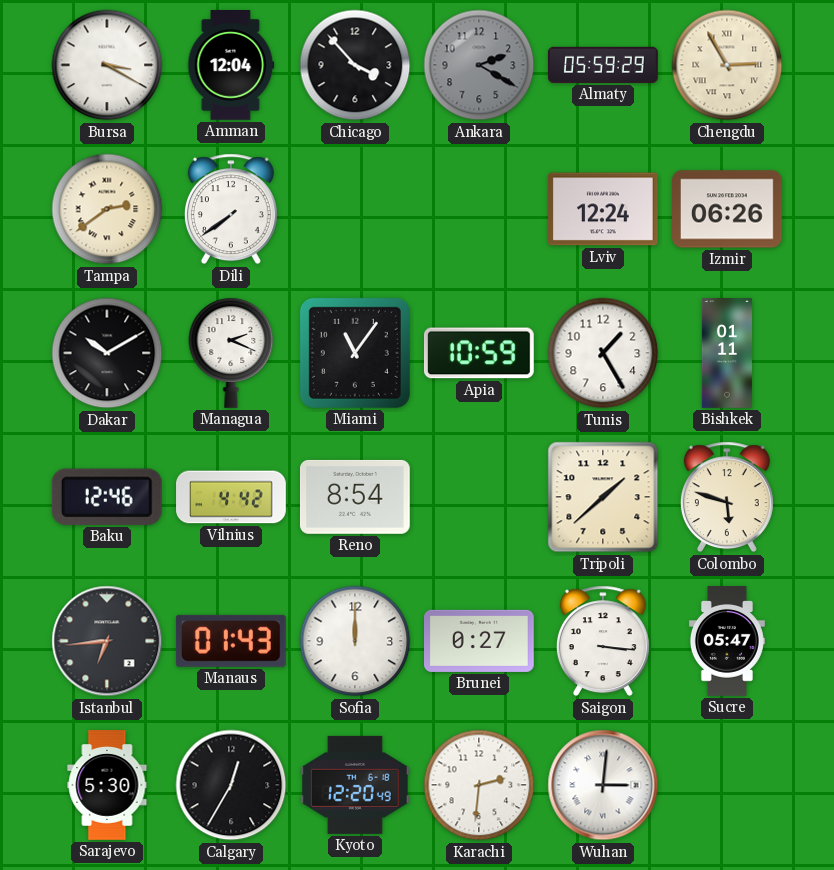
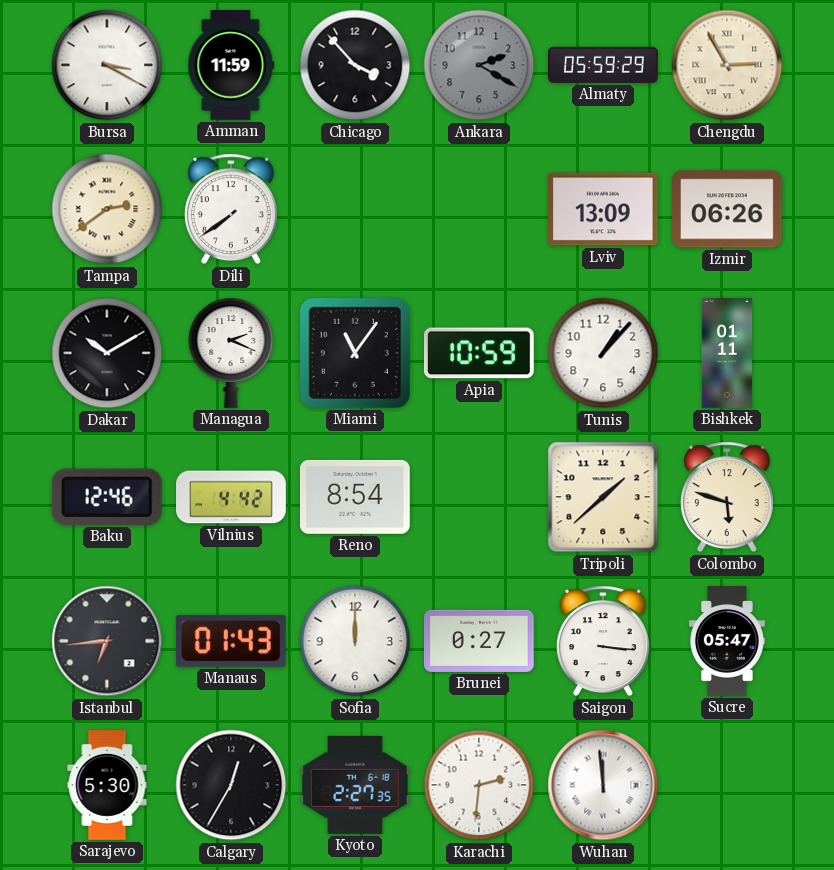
Amman: 12:04 -> 11:59
Lviv: 12:24 -> 13:09
Tunis: 1:25 -> 1:07
Kyoto: 12:20 -> 2:27
Wuhan: 3:01 -> 11:59
